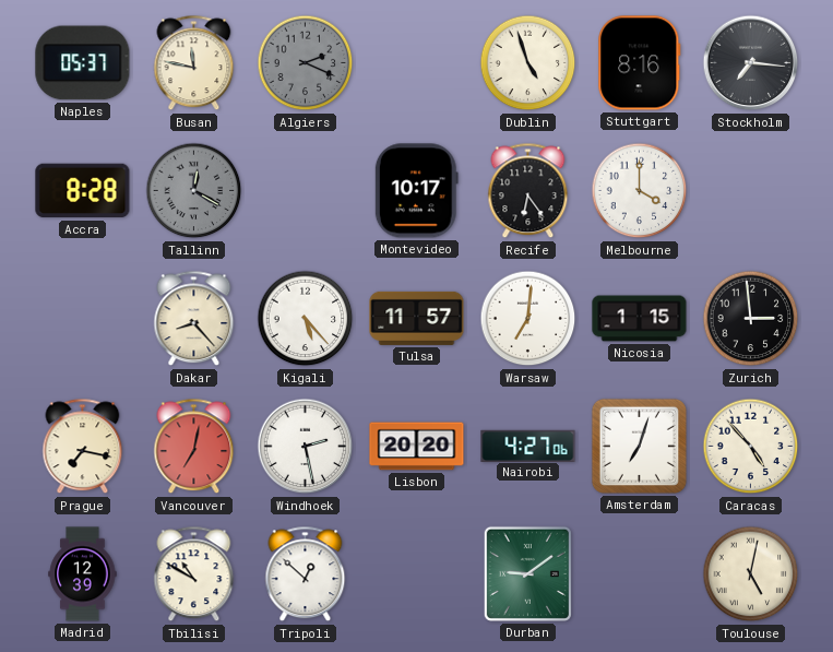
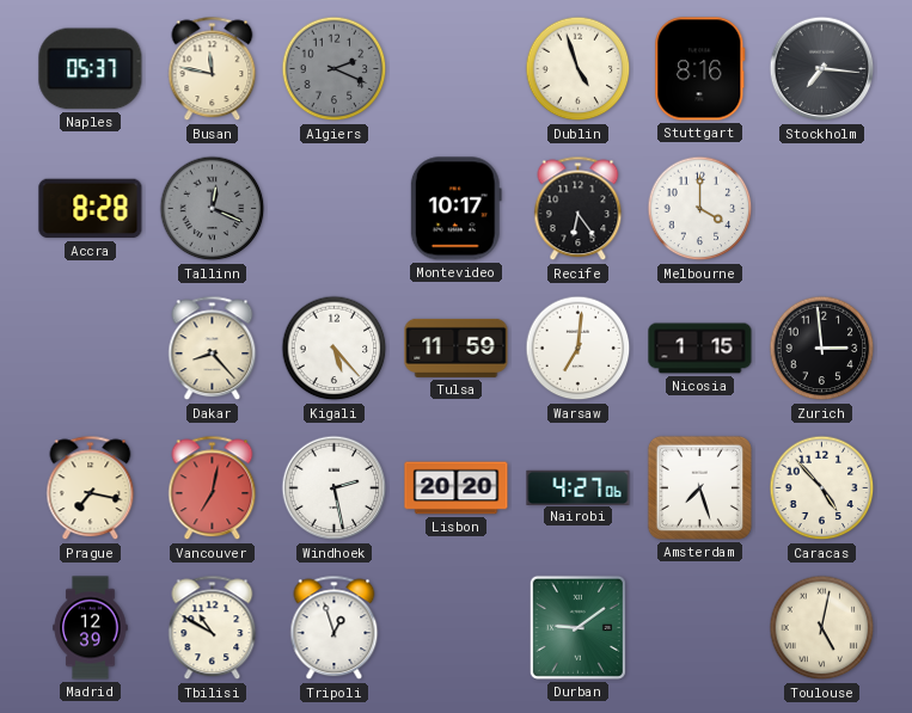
Tallinn: 12:20 -> 12:19
Tulsa: 11:57 -> 11:59
Amsterdam: 7:03 -> 7:27
Tripoli: 12:52 -> 12:57
